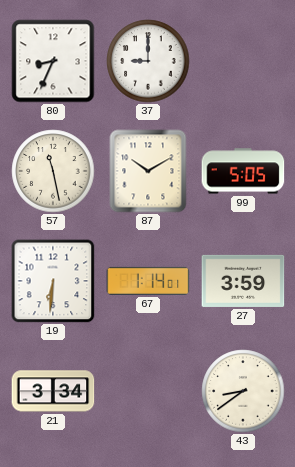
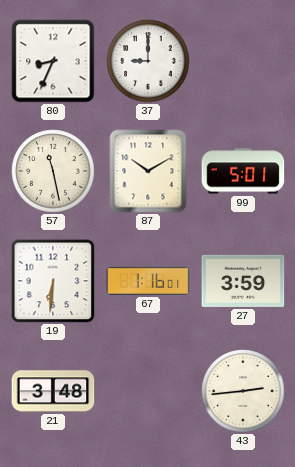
99: 5:05 -> 5:01
67: 1:14 -> 1:16
21: 3:34 -> 3:48
43: 8:39 -> 2:44
